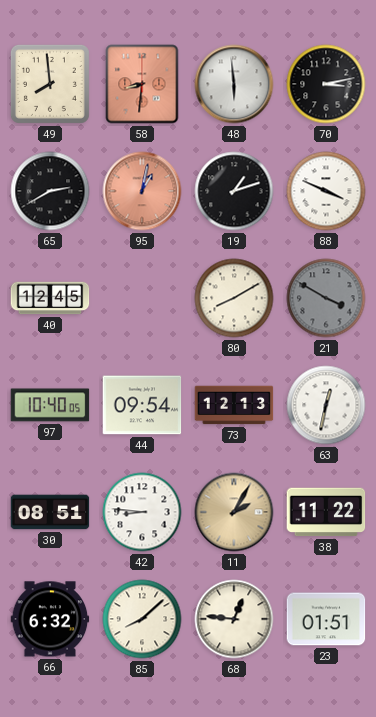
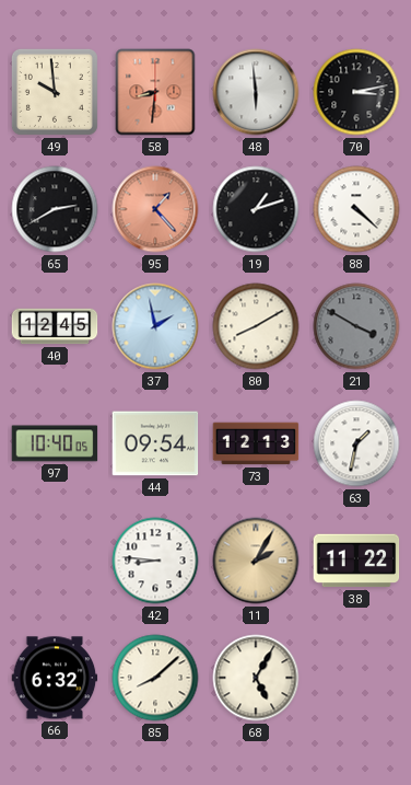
49: 7:59 -> 9:59
95: 1:02 -> 1:23
88: 3:49 -> 4:22
37: none -> 1:58
63: 12:32 -> 1:32
30: 08:51 -> none
68: 12:46 -> 5:05
23: 01:51 -> none
